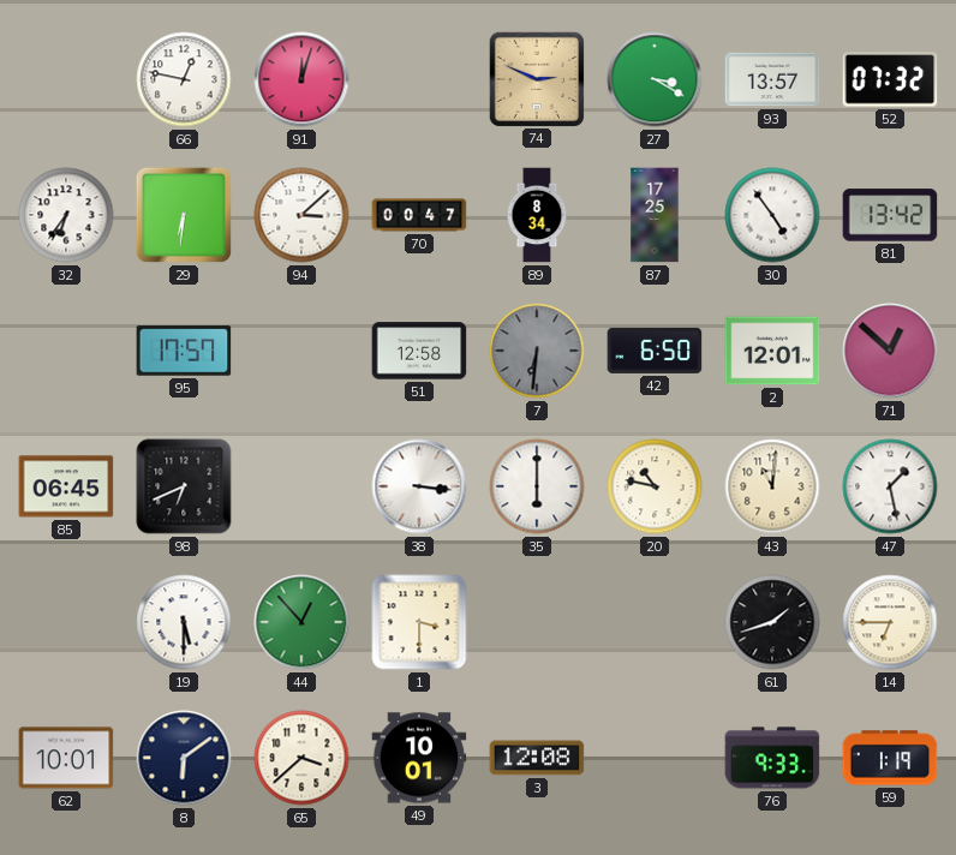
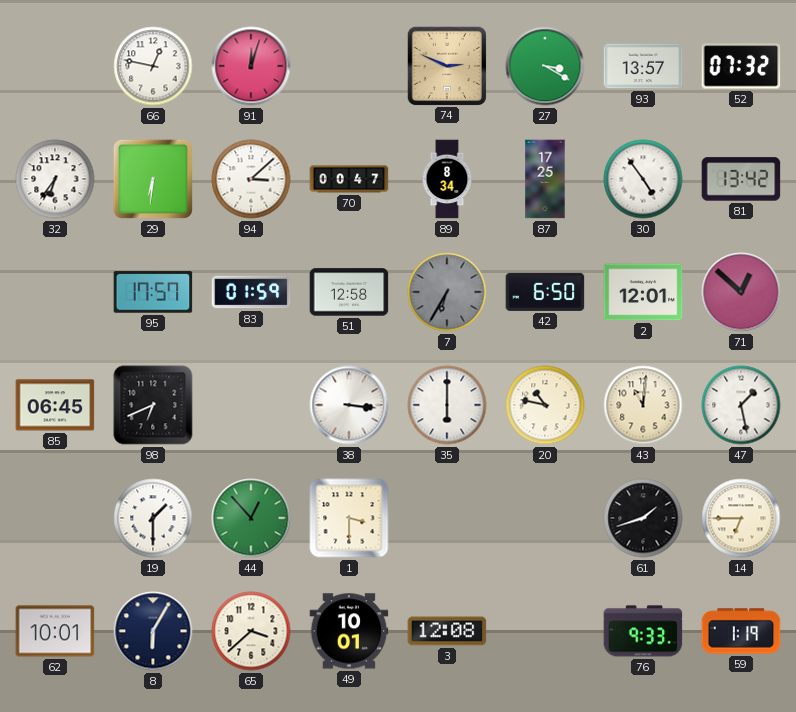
83: none -> 01:59
7: 6:31 -> 6:35
19: 5:30 -> 1:30
8: 6:09 -> 6:05
